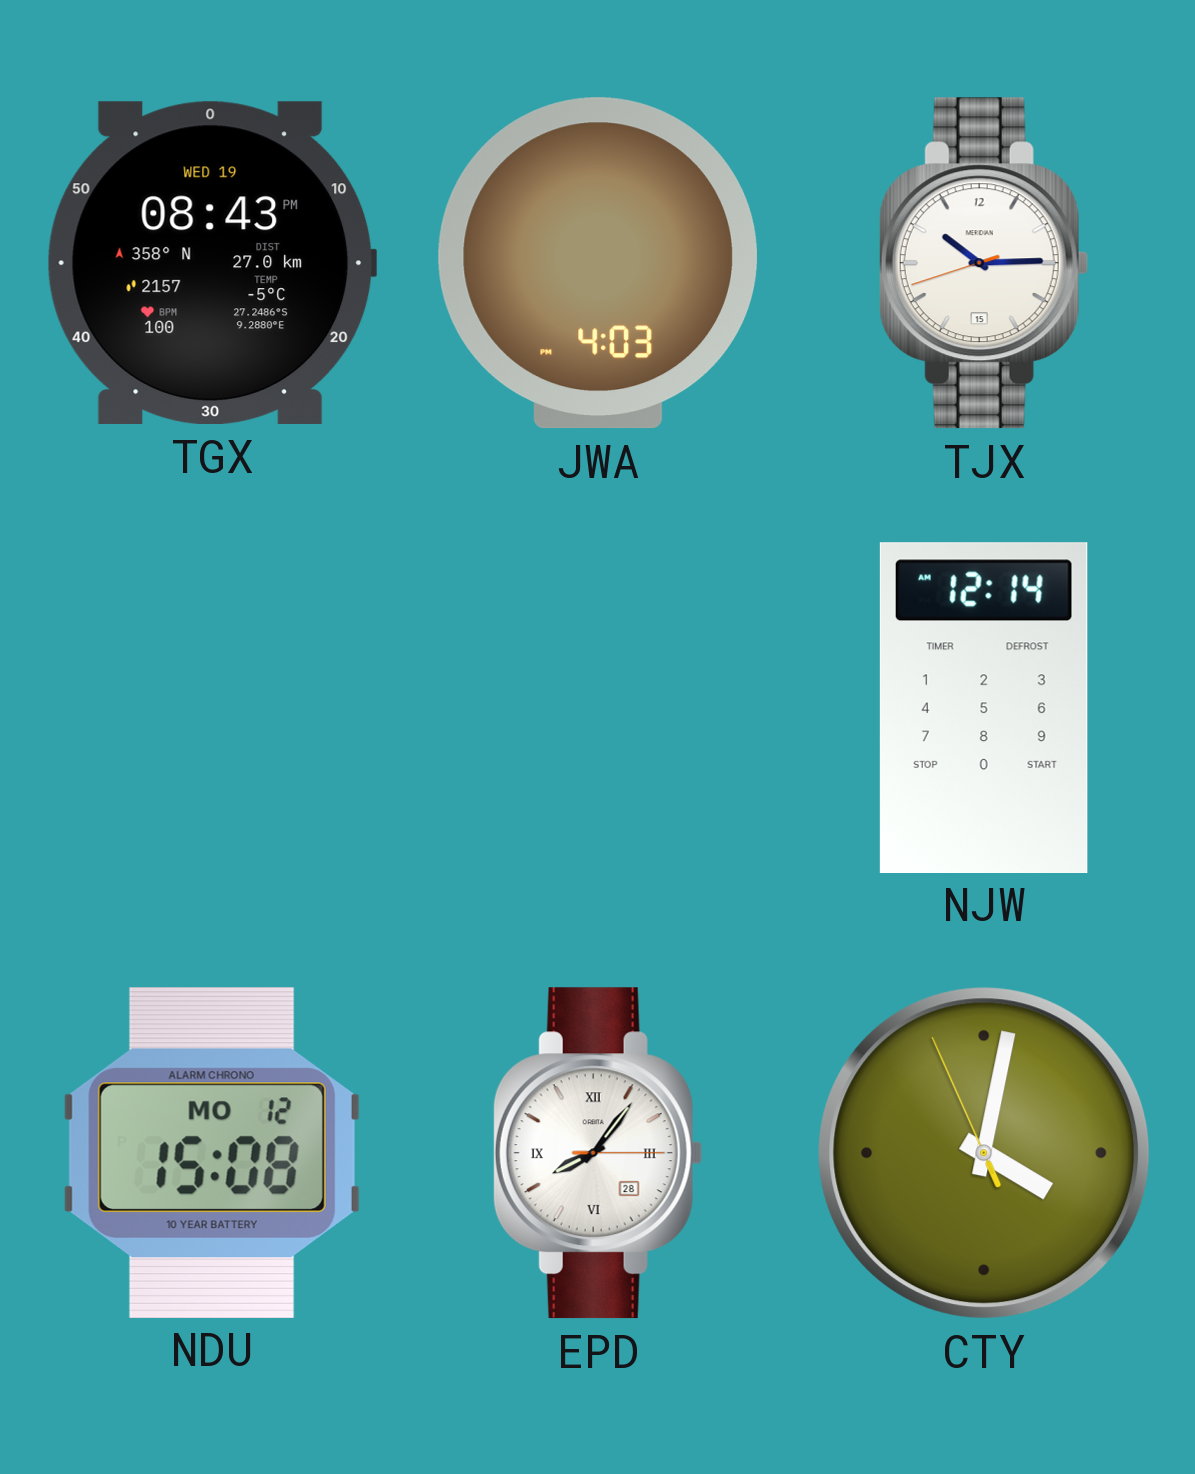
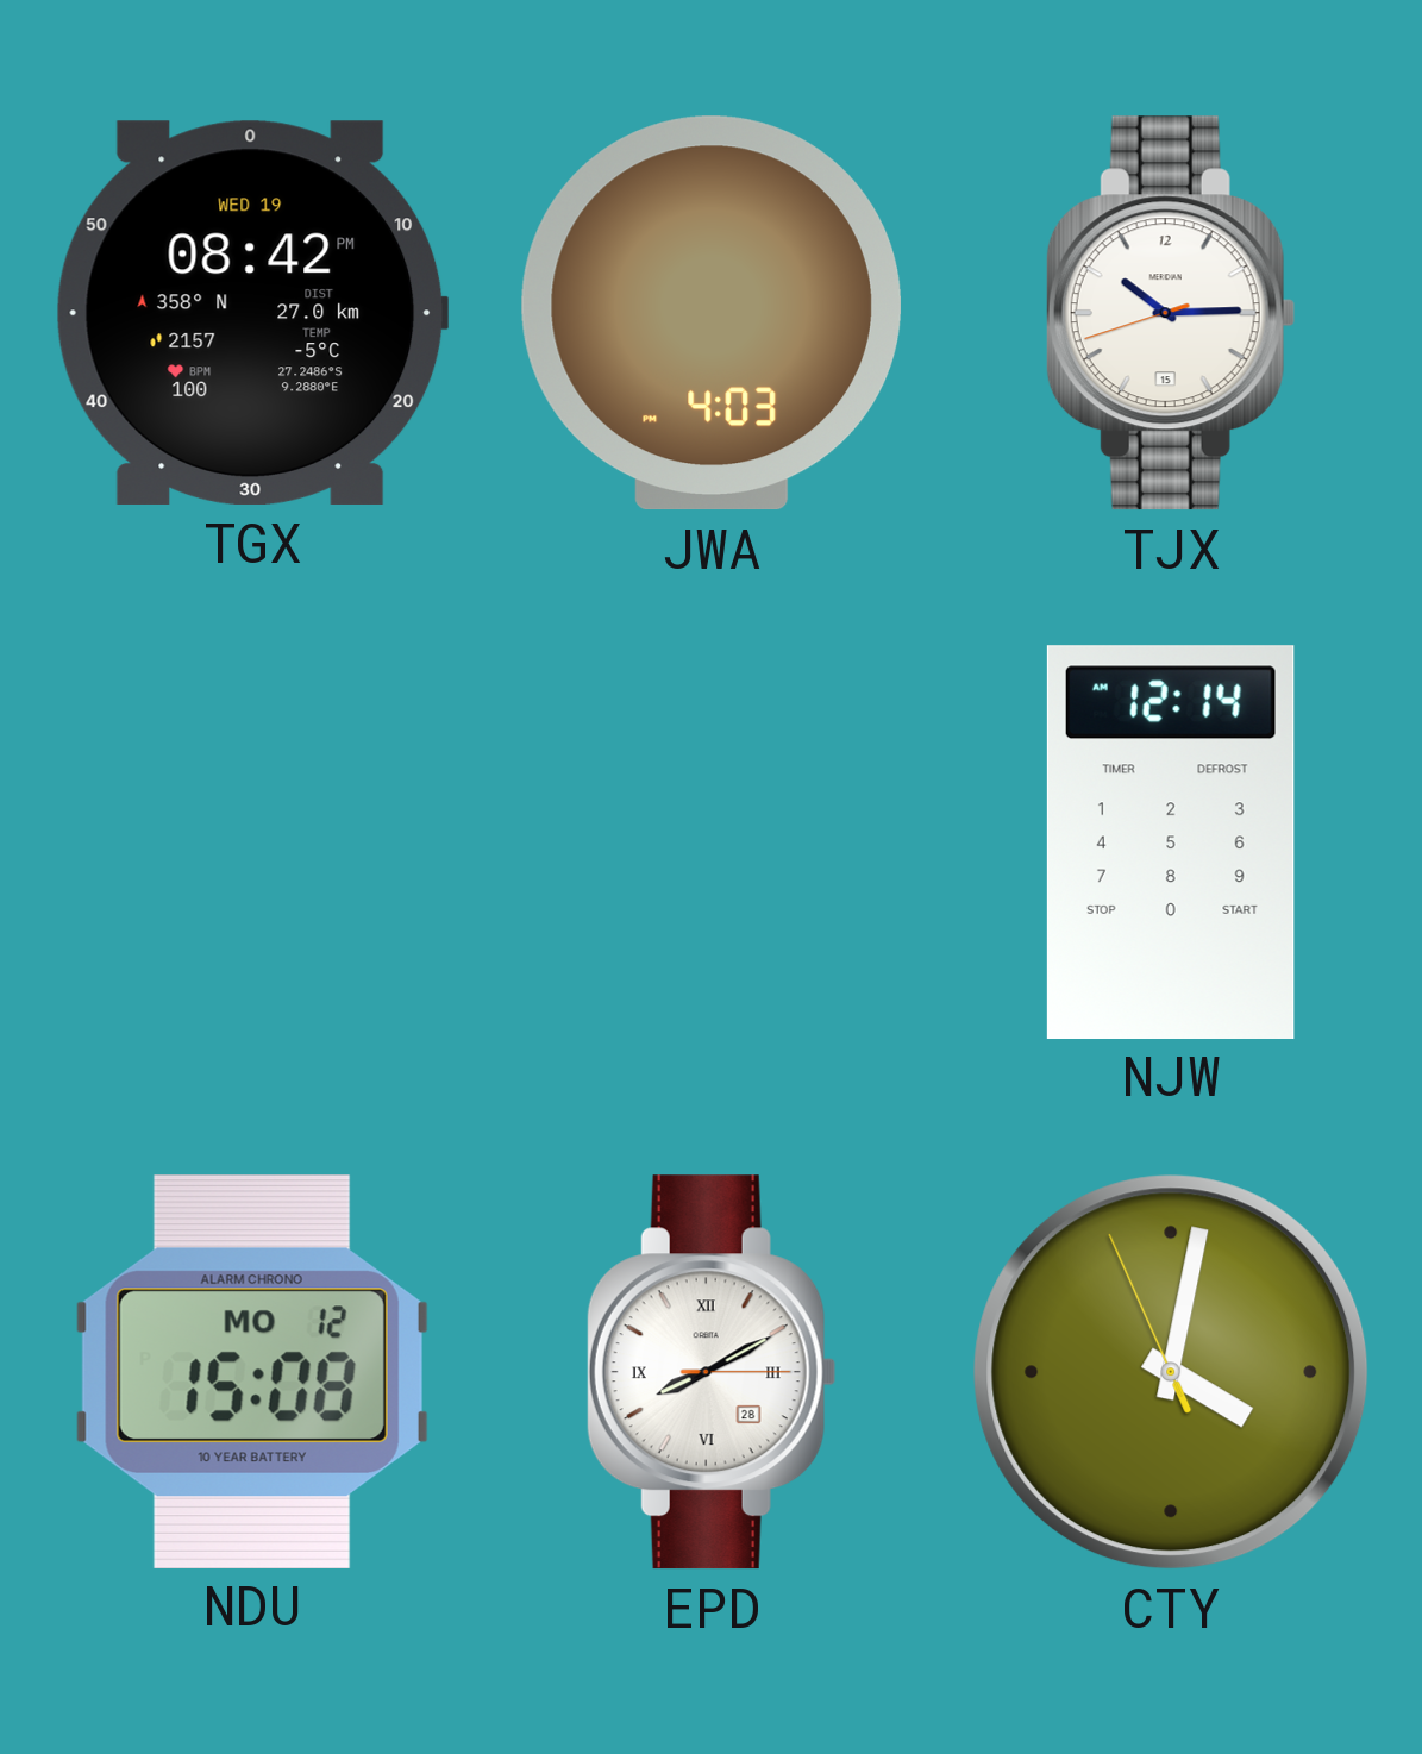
TGX: 08:43 -> 08:42
EPD: 8:06 -> 8:10
